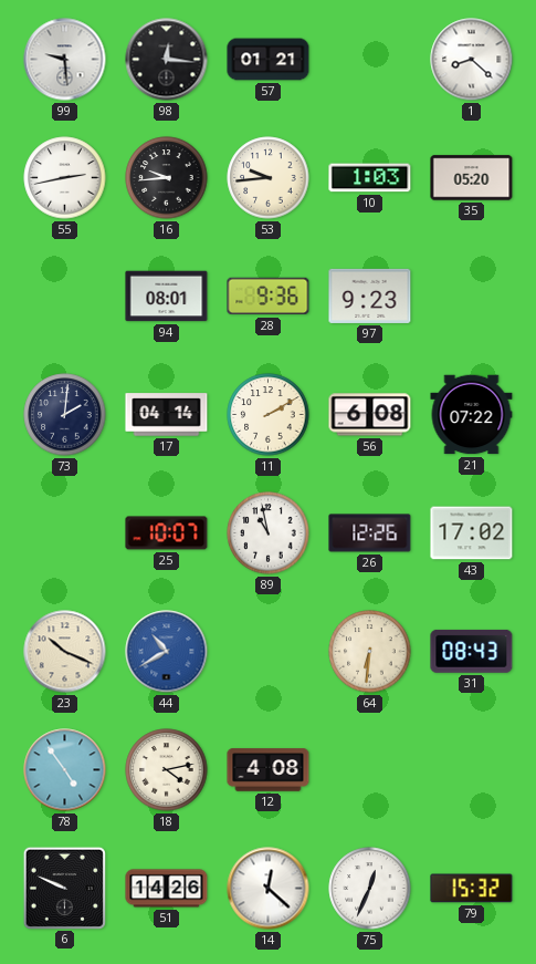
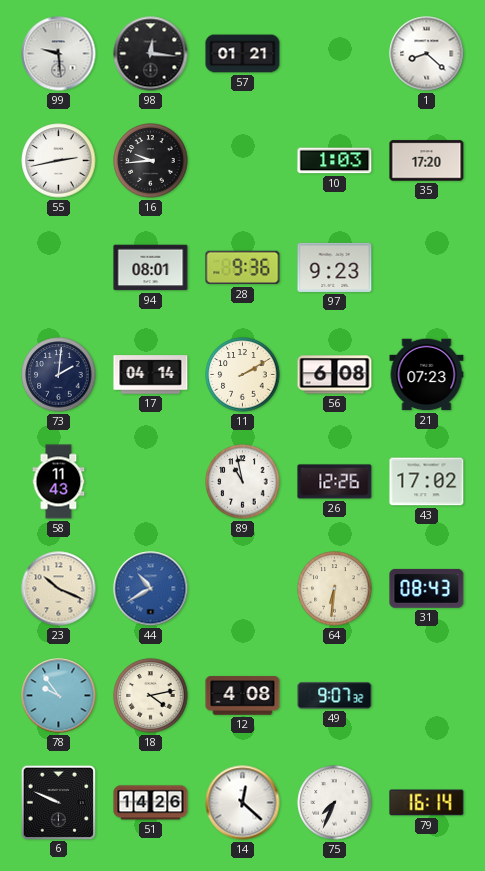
53: 9:44 -> none
35: 05:20 -> 17:20
21: 07:22 -> 07:23
58: none -> 11:43
25: 10:07 -> none
78: 4:54 -> 9:54
49: none -> 9:07
75: 12:34 -> 7:34
79: 15:32 -> 16:14
